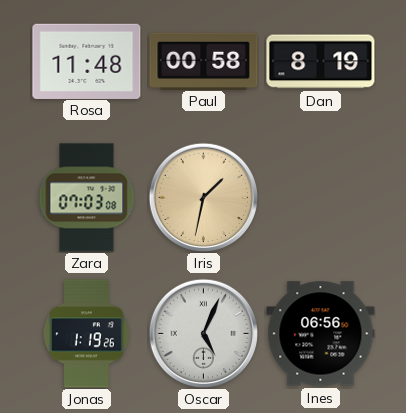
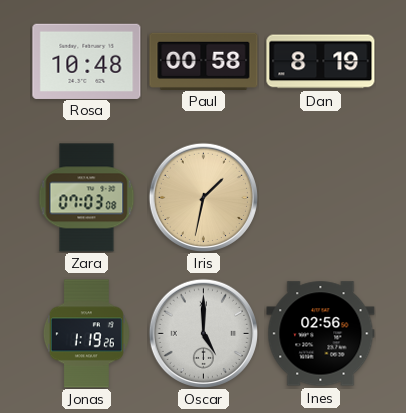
Rosa: 11:48 -> 10:48
Oscar: 5:04 -> 5:00
Ines: 06:56 -> 02:56
